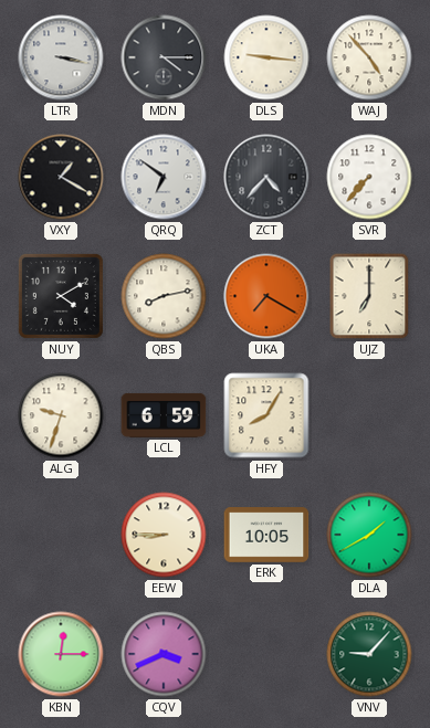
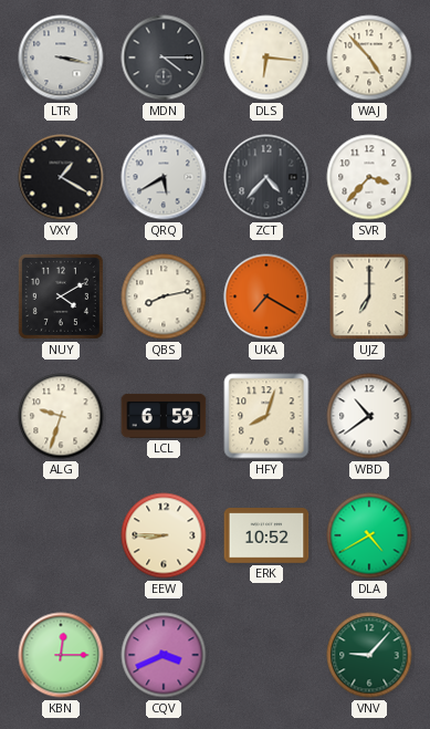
DLS: 9:16 -> 6:16
QRQ: 6:51 -> 5:40
SVR: 7:37 -> 3:37
HFY: 8:05 -> 8:03
WBD: none -> 10:39
ERK: 10:05 -> 10:52
DLA: 1:40 -> 4:40
